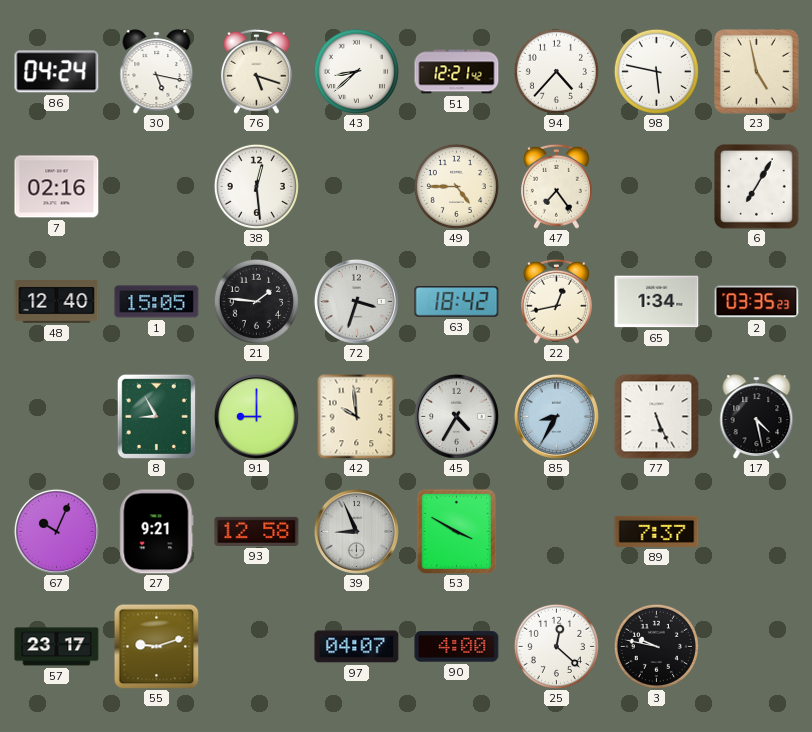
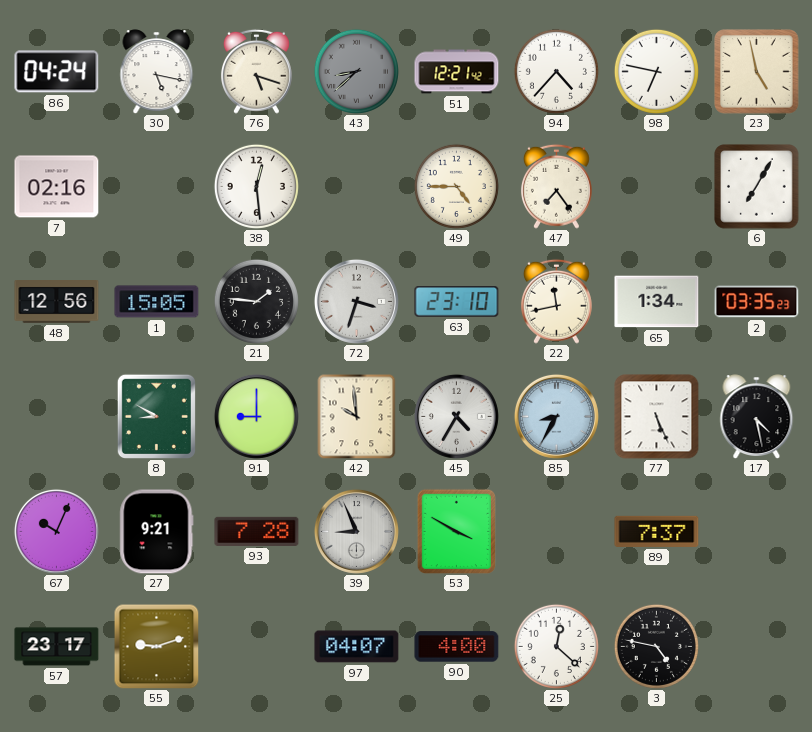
43 dial: white -> grey
98: 5:47 -> 6:47
48: 12:40 -> 12:56
63: 18:42 -> 23:10
22: 12:43 -> 11:43
8: 8:55 -> 8:50
93: 12:58 -> 7:28
3: 9:47 -> 4:47
